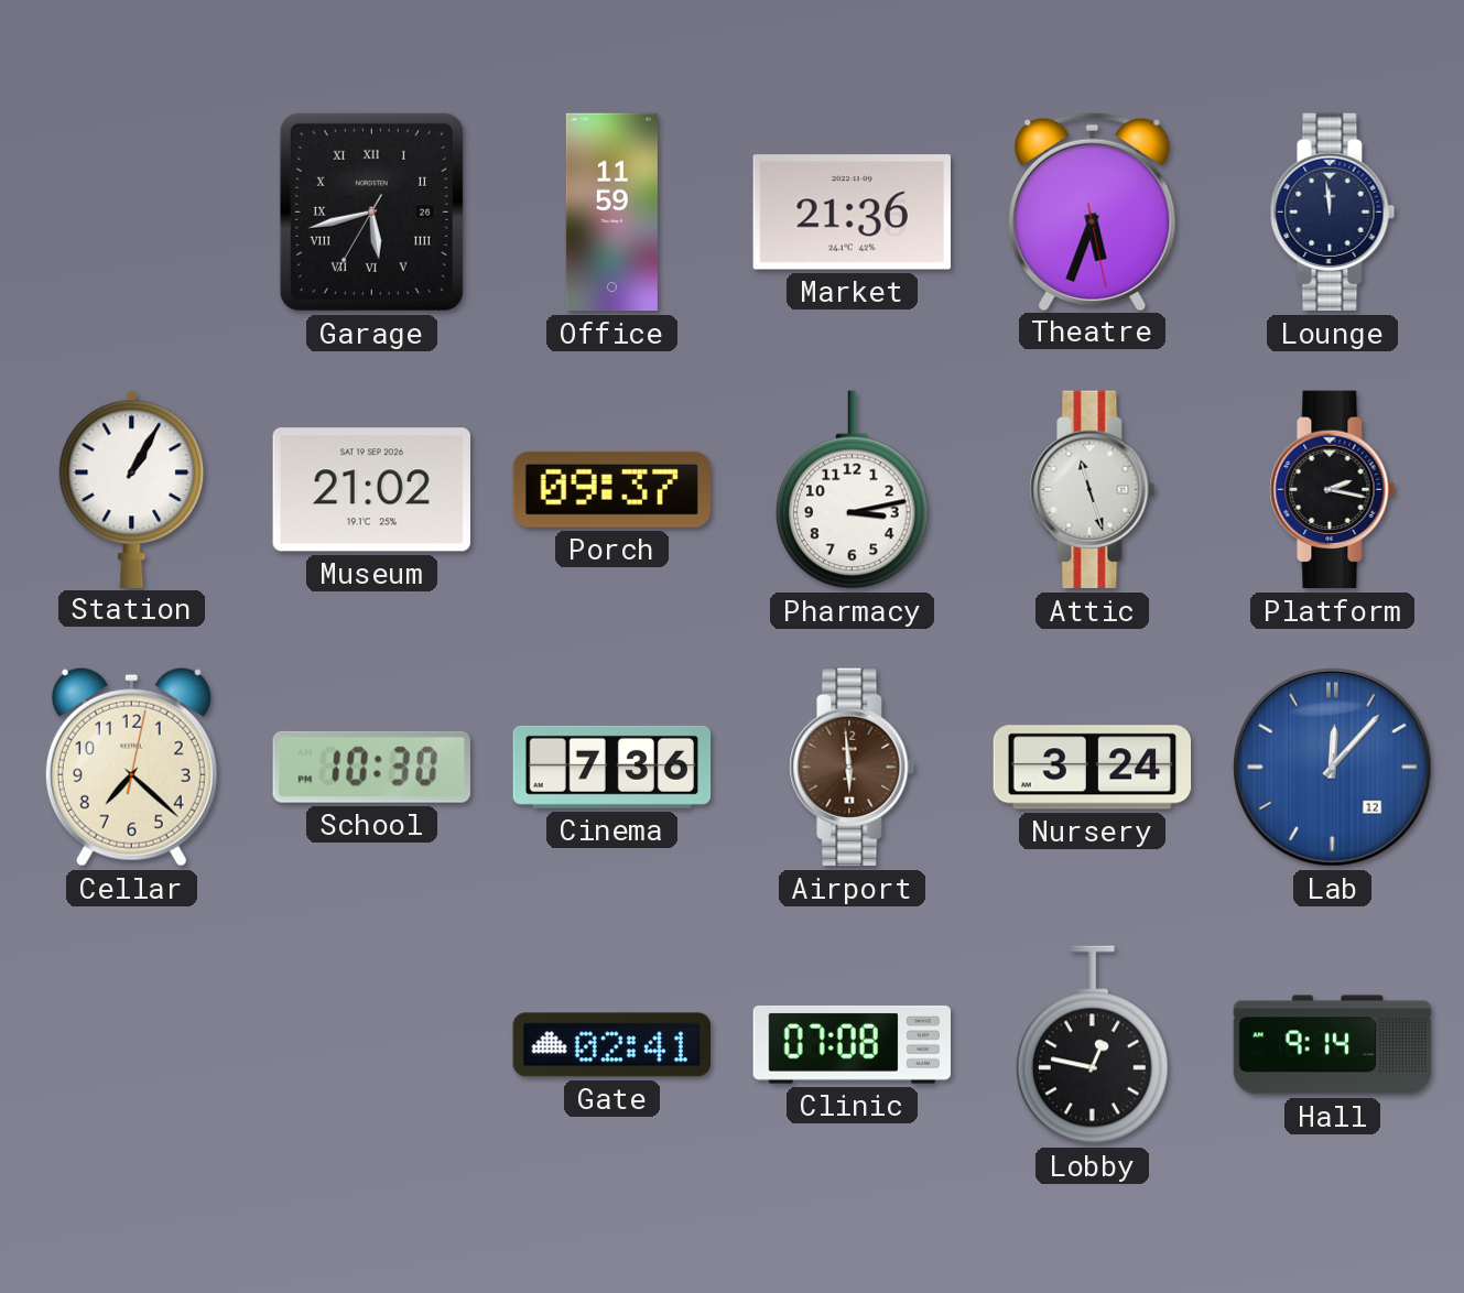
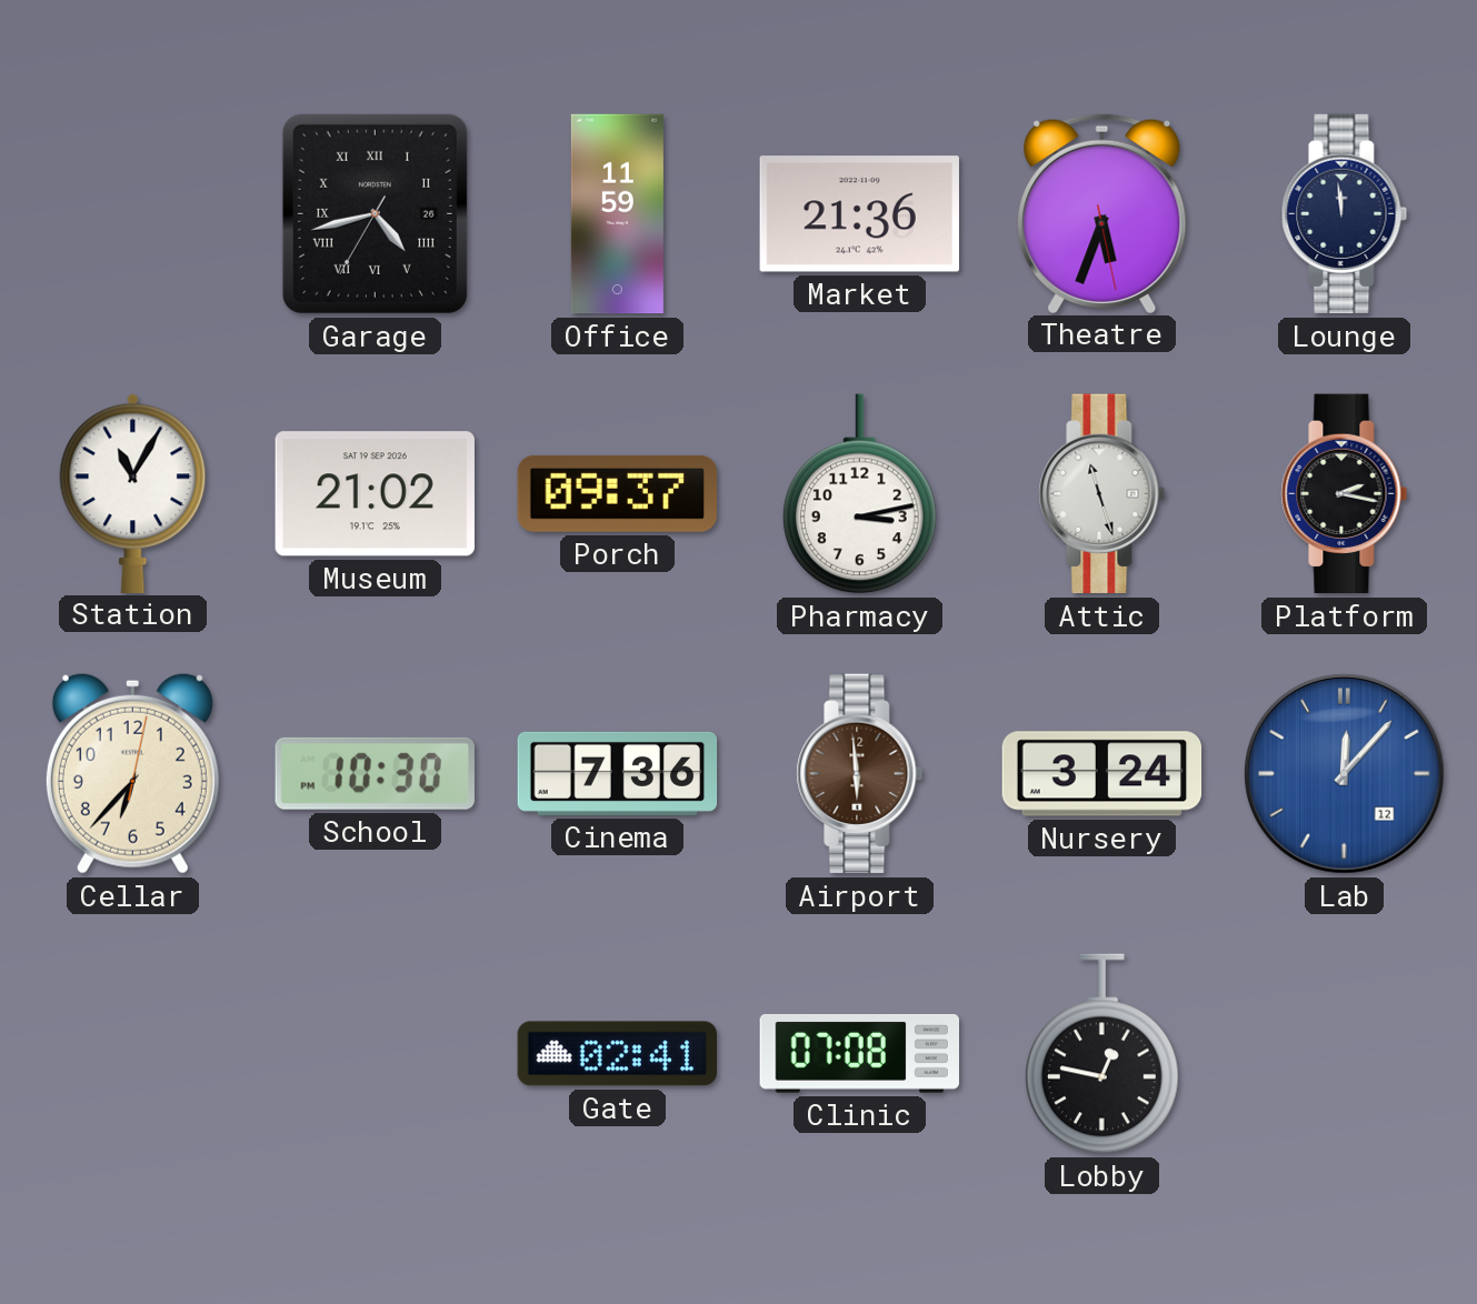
Garage: 5:42 -> 4:42
Station: 1:05 -> 11:05
Cellar: 7:22 -> 6:37
Hall: 9:14 -> none
